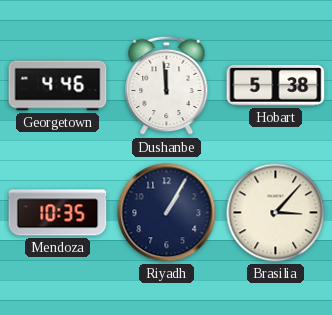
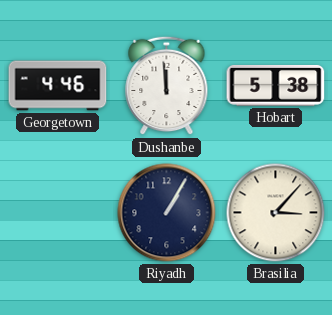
Mendoza: 10:35 -> none
